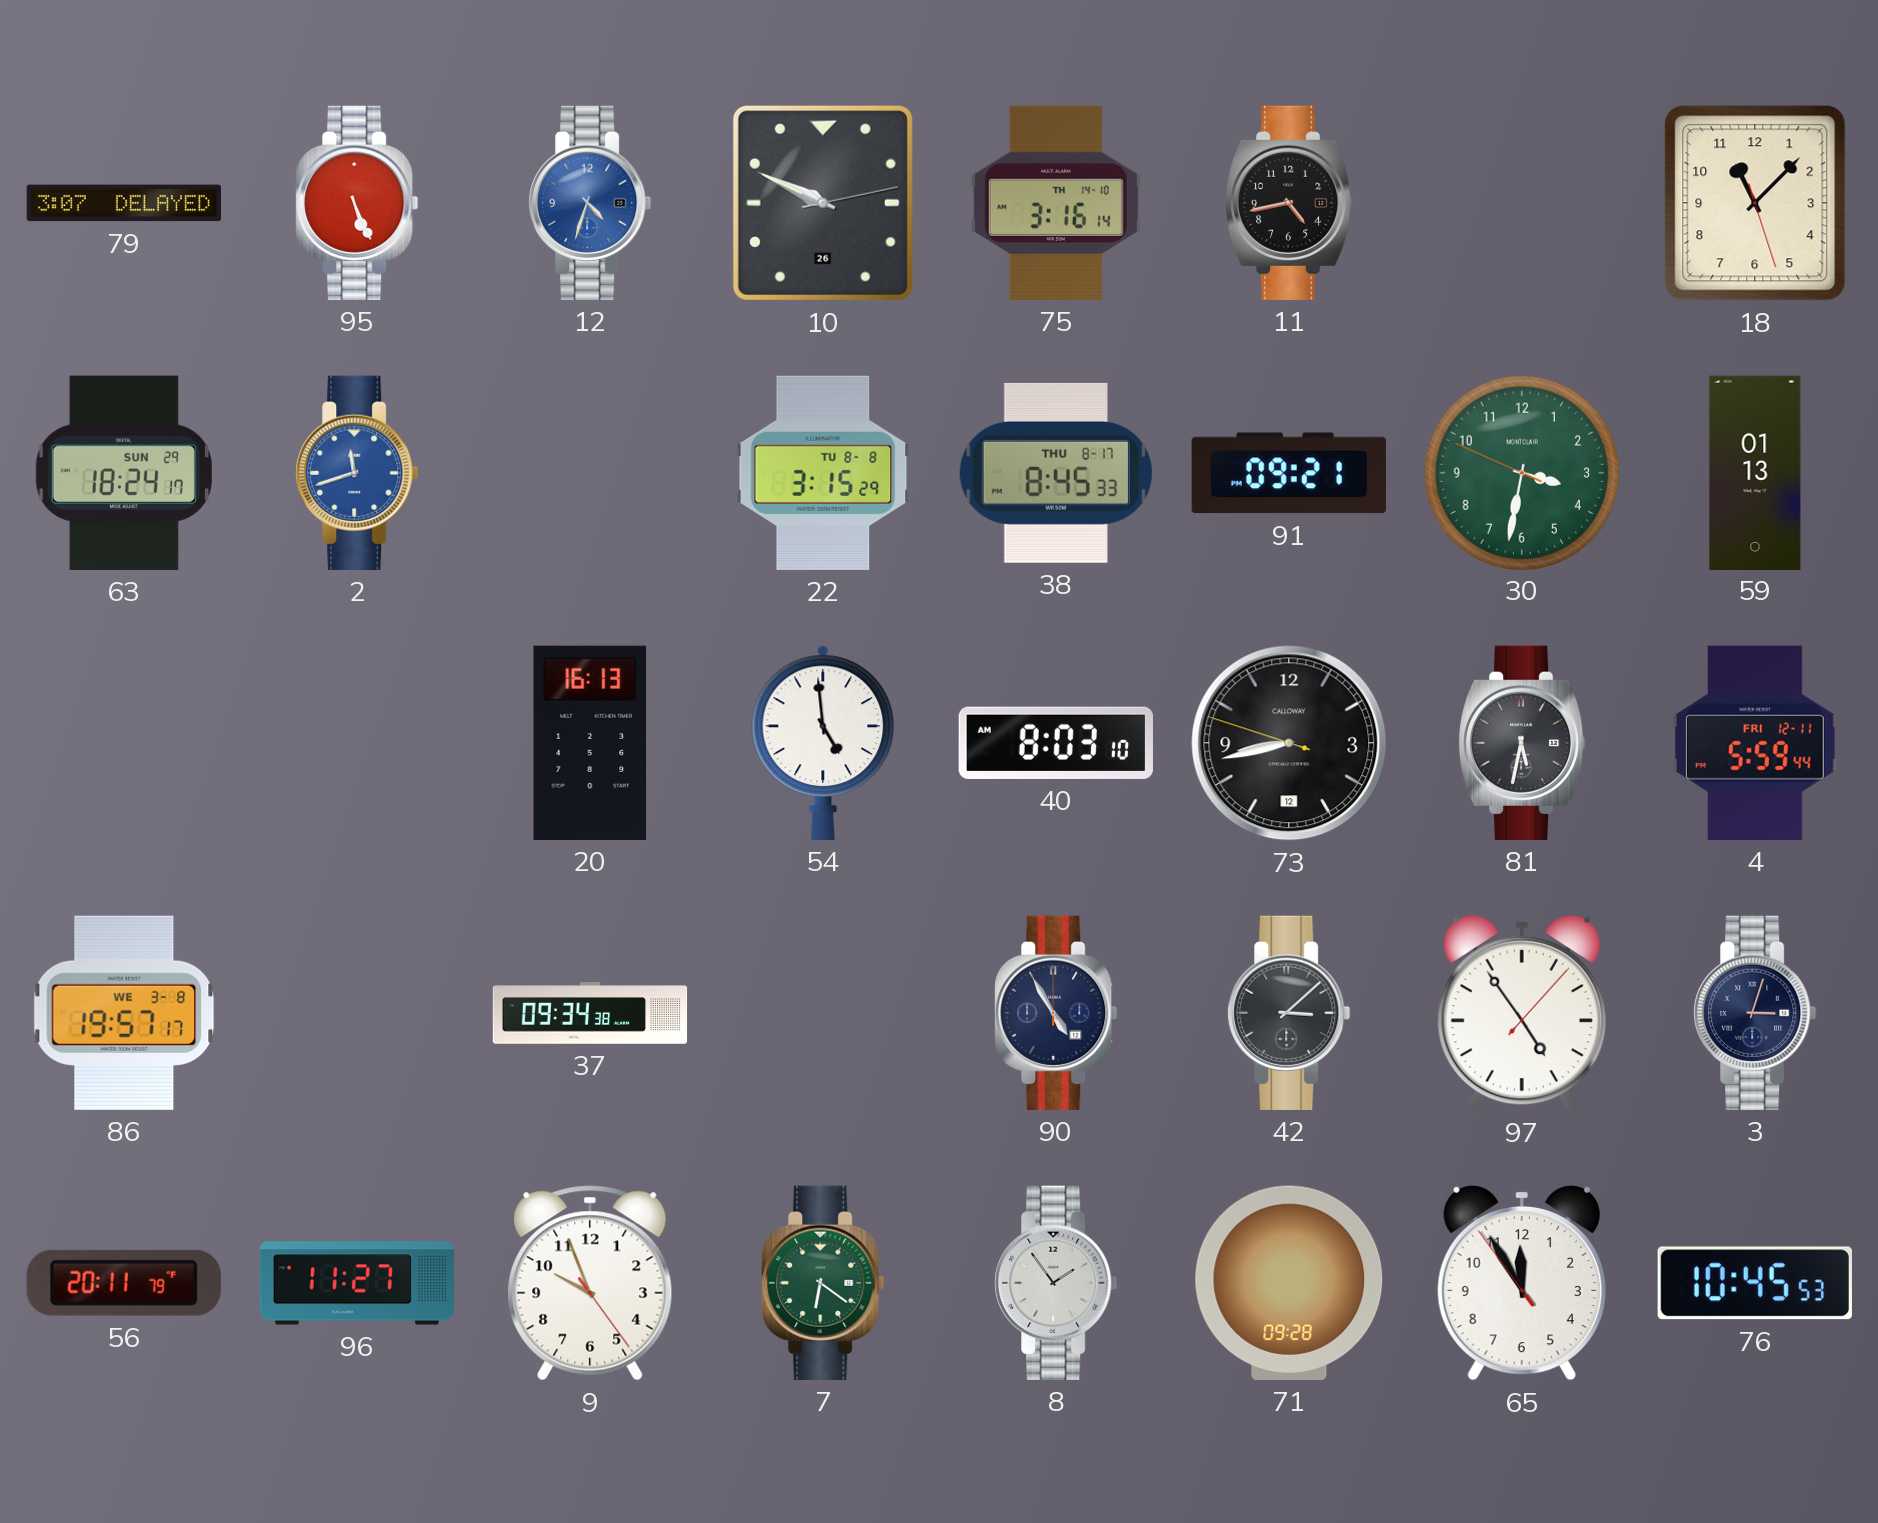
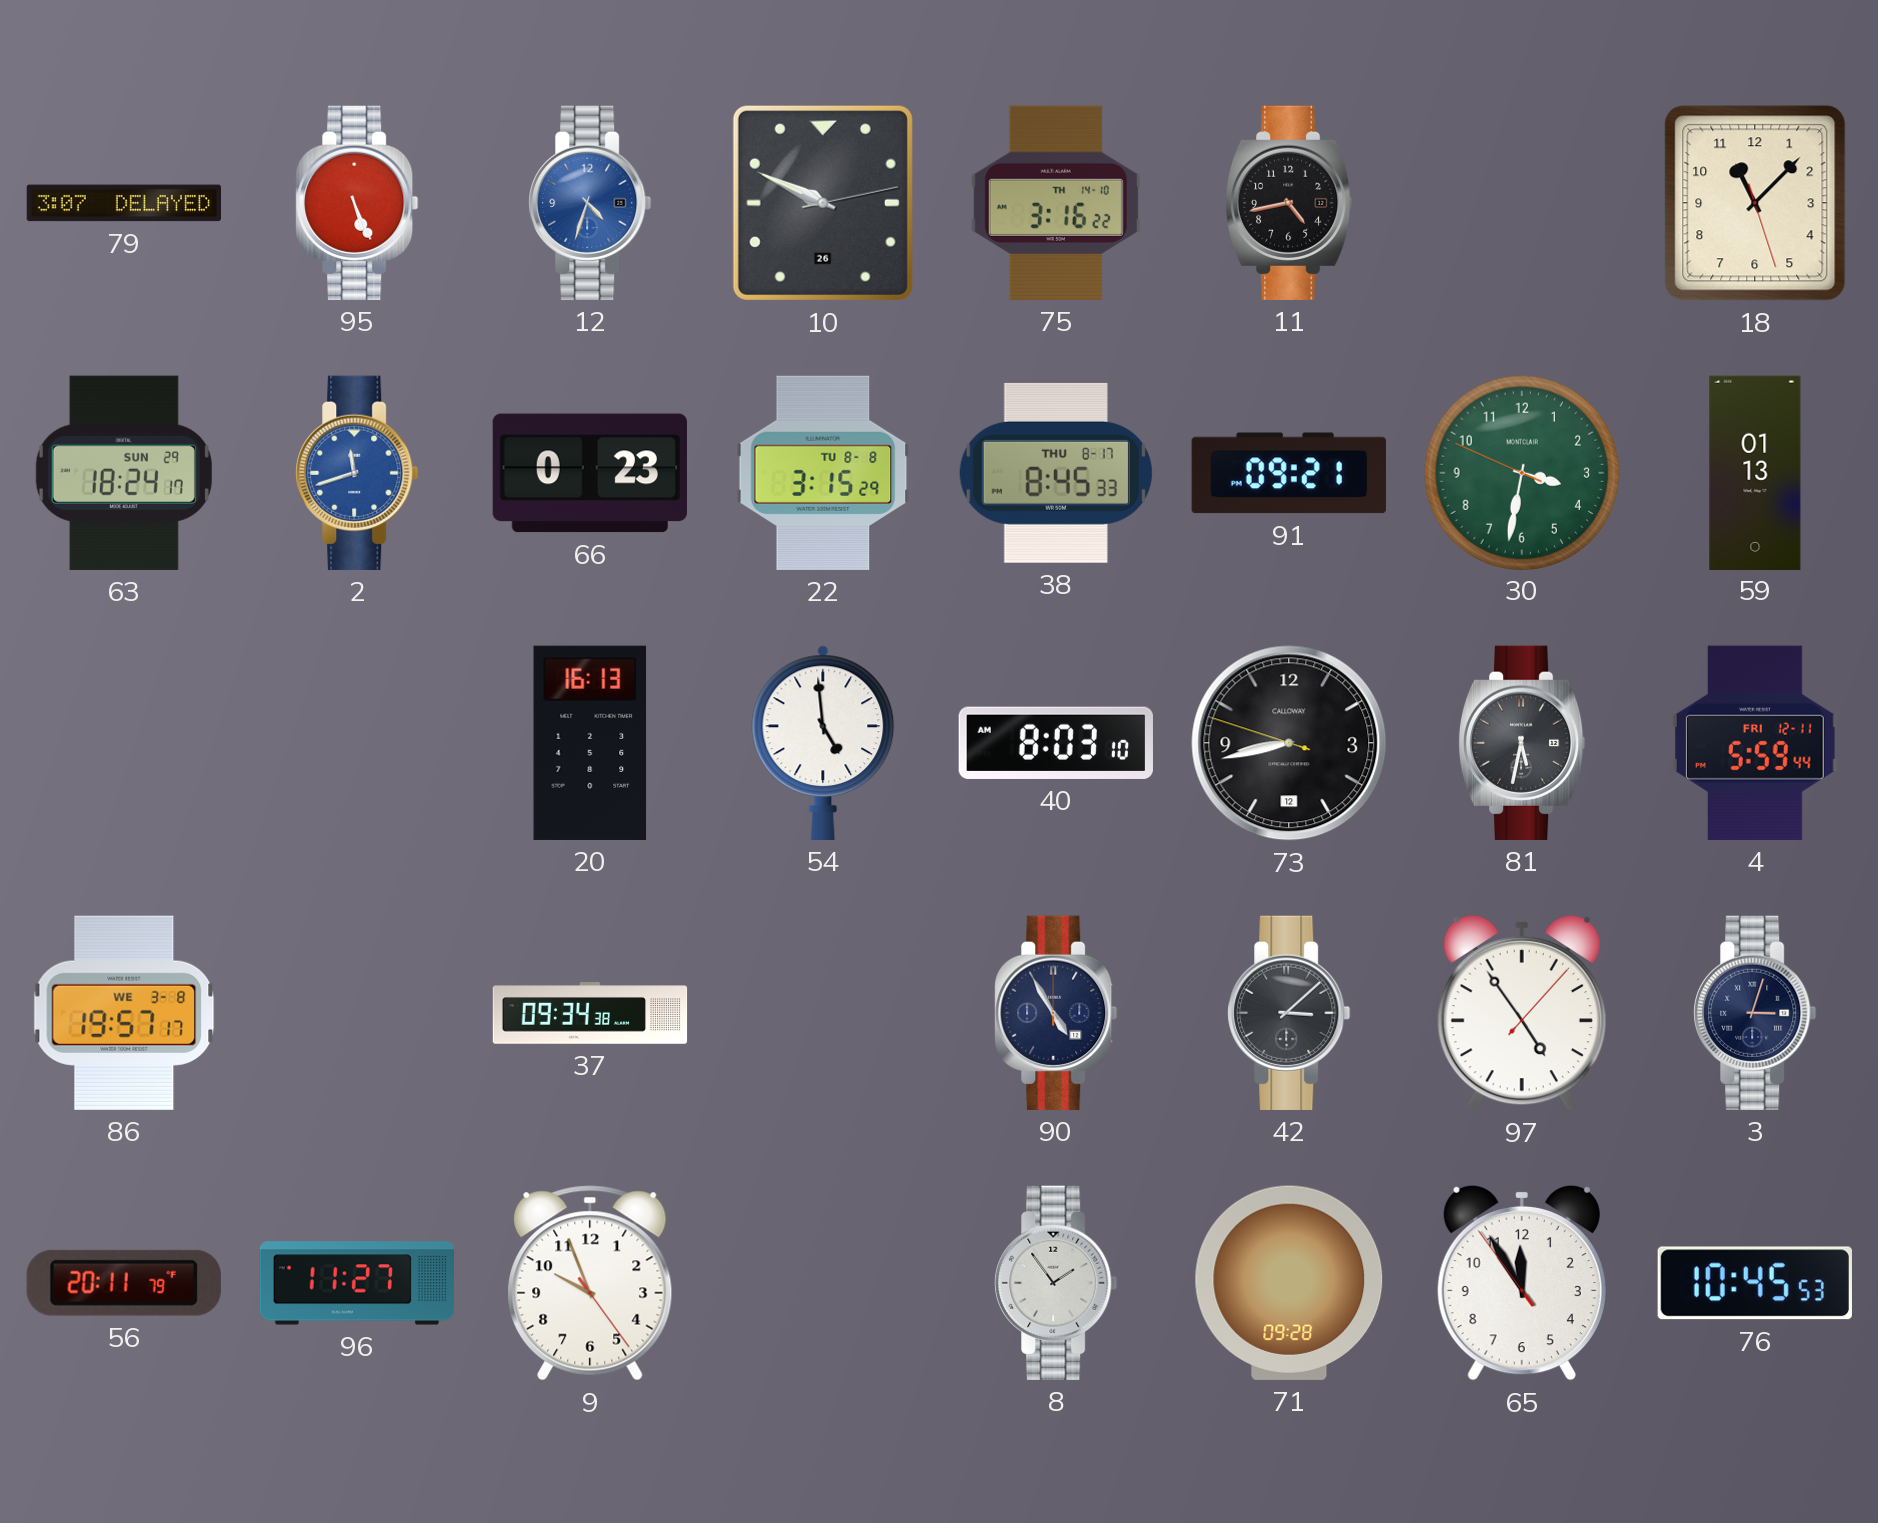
75: 3:16:14 -> 3:16:22
66: none -> 0:23
7: 6:21 -> none
